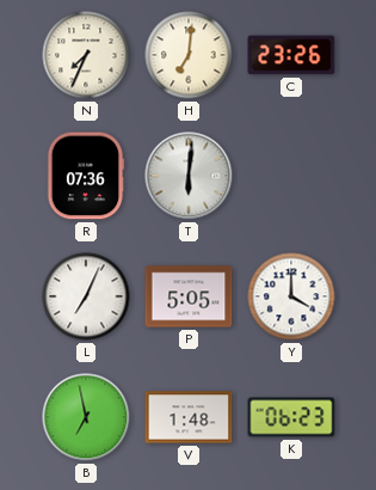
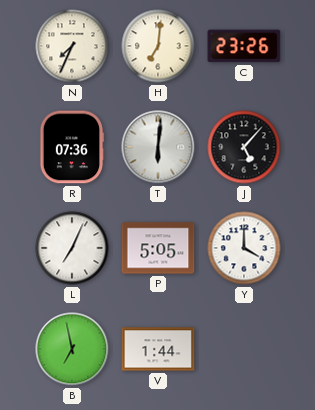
J: none -> 5:07
V: 1:48 -> 1:44
K: 06:23 -> none
